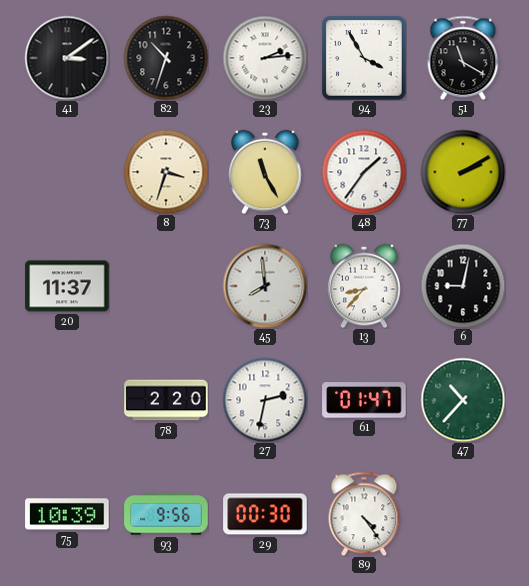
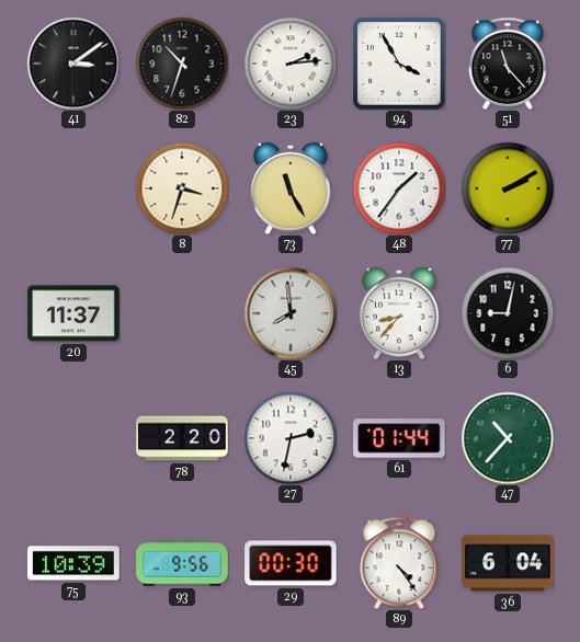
51: 11:20 -> 11:23
61: 01:47 -> 01:44
36: none -> 6:04
